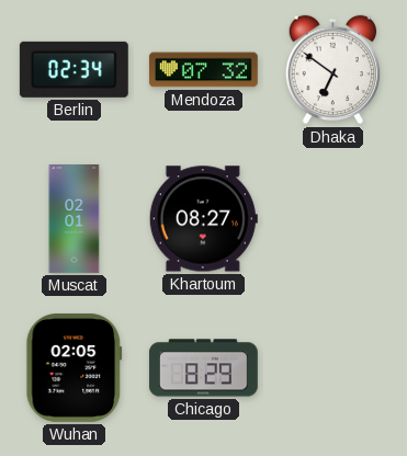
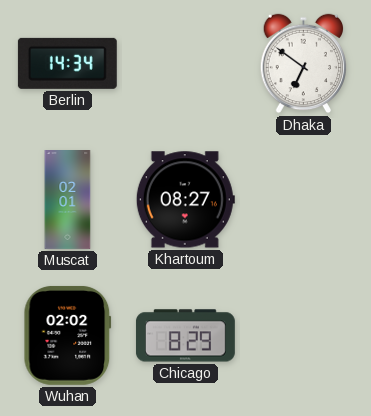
Berlin: 02:34 -> 14:34
Mendoza: 07:32 -> none
Wuhan: 02:05 -> 02:02
